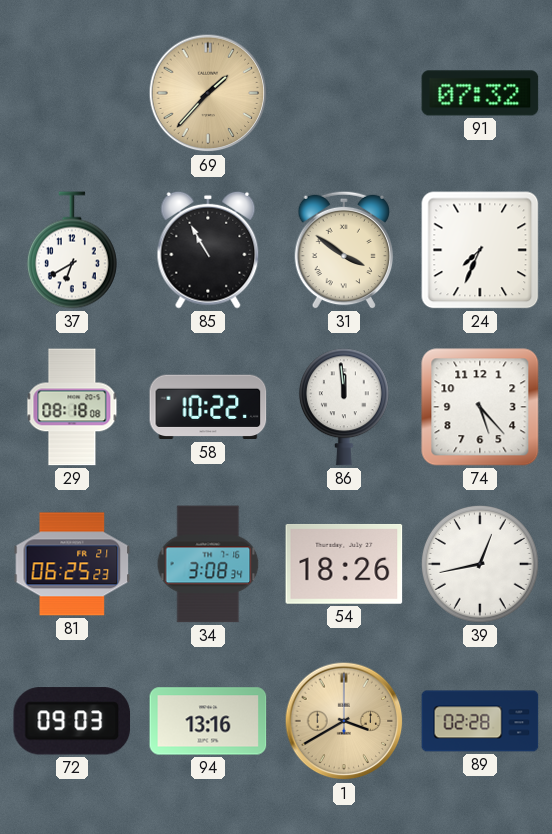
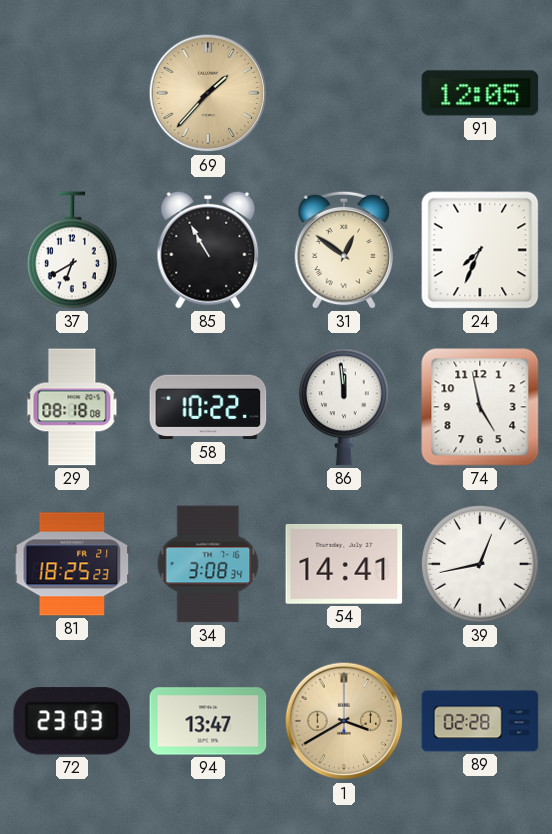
91: 07:32 -> 12:05
31: 3:51 -> 12:51
74: 5:23 -> 4:58
81: 06:25 -> 18:25
54: 18:26 -> 14:41
72: 09:03 -> 23:03
94: 13:16 -> 13:47
